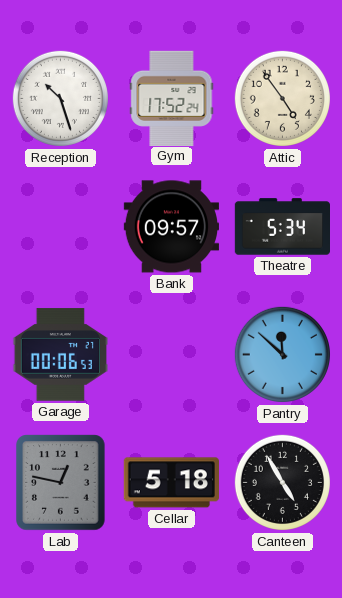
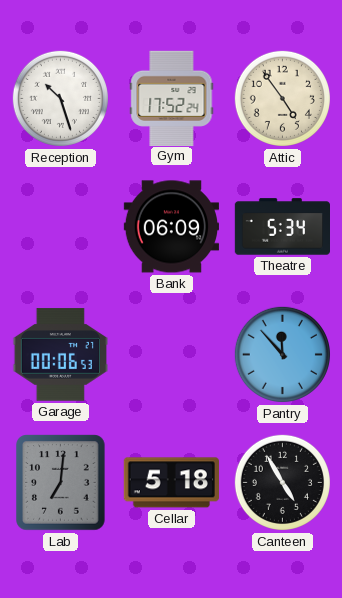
Bank: 09:57 -> 06:09
Pantry: 11:52 -> 11:53
Lab: 12:47 -> 7:01
